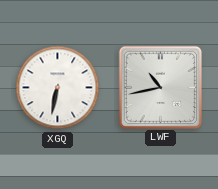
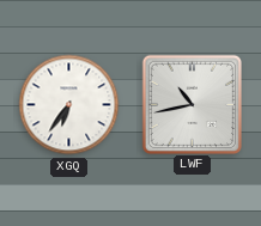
XGQ: 6:32 -> 6:36
